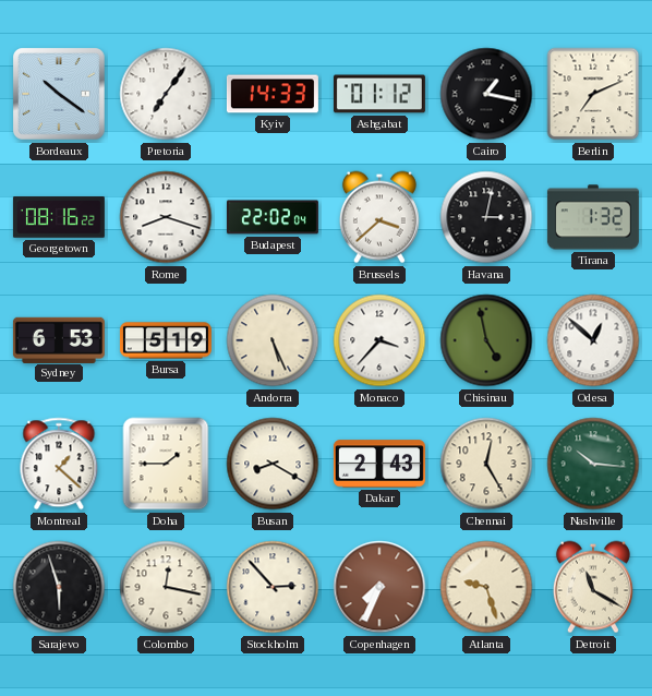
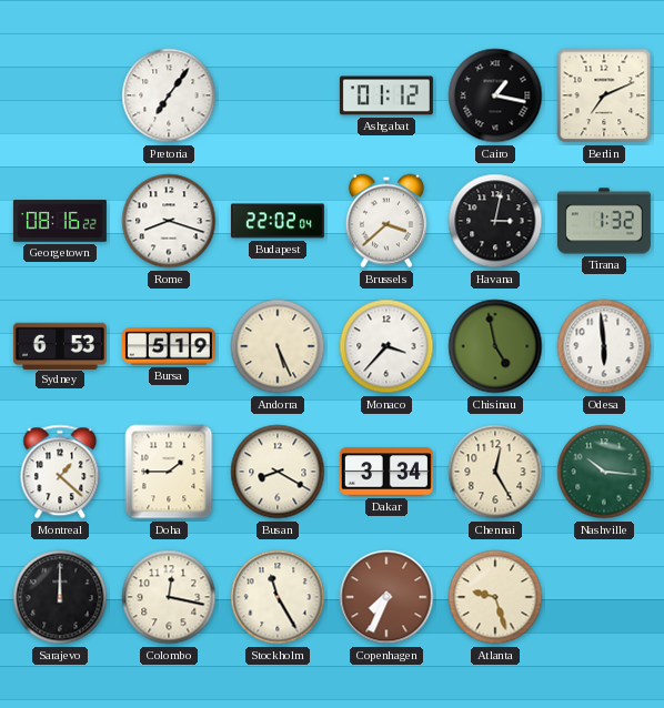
Bordeaux: 10:21 -> none
Kyiv: 14:33 -> none
Odesa: 12:52 -> 5:59
Dakar: 2:43 -> 3:34
Sarajevo: 5:57 -> 12:00
Stockholm: 2:53 -> 11:25
Detroit: 11:20 -> none
